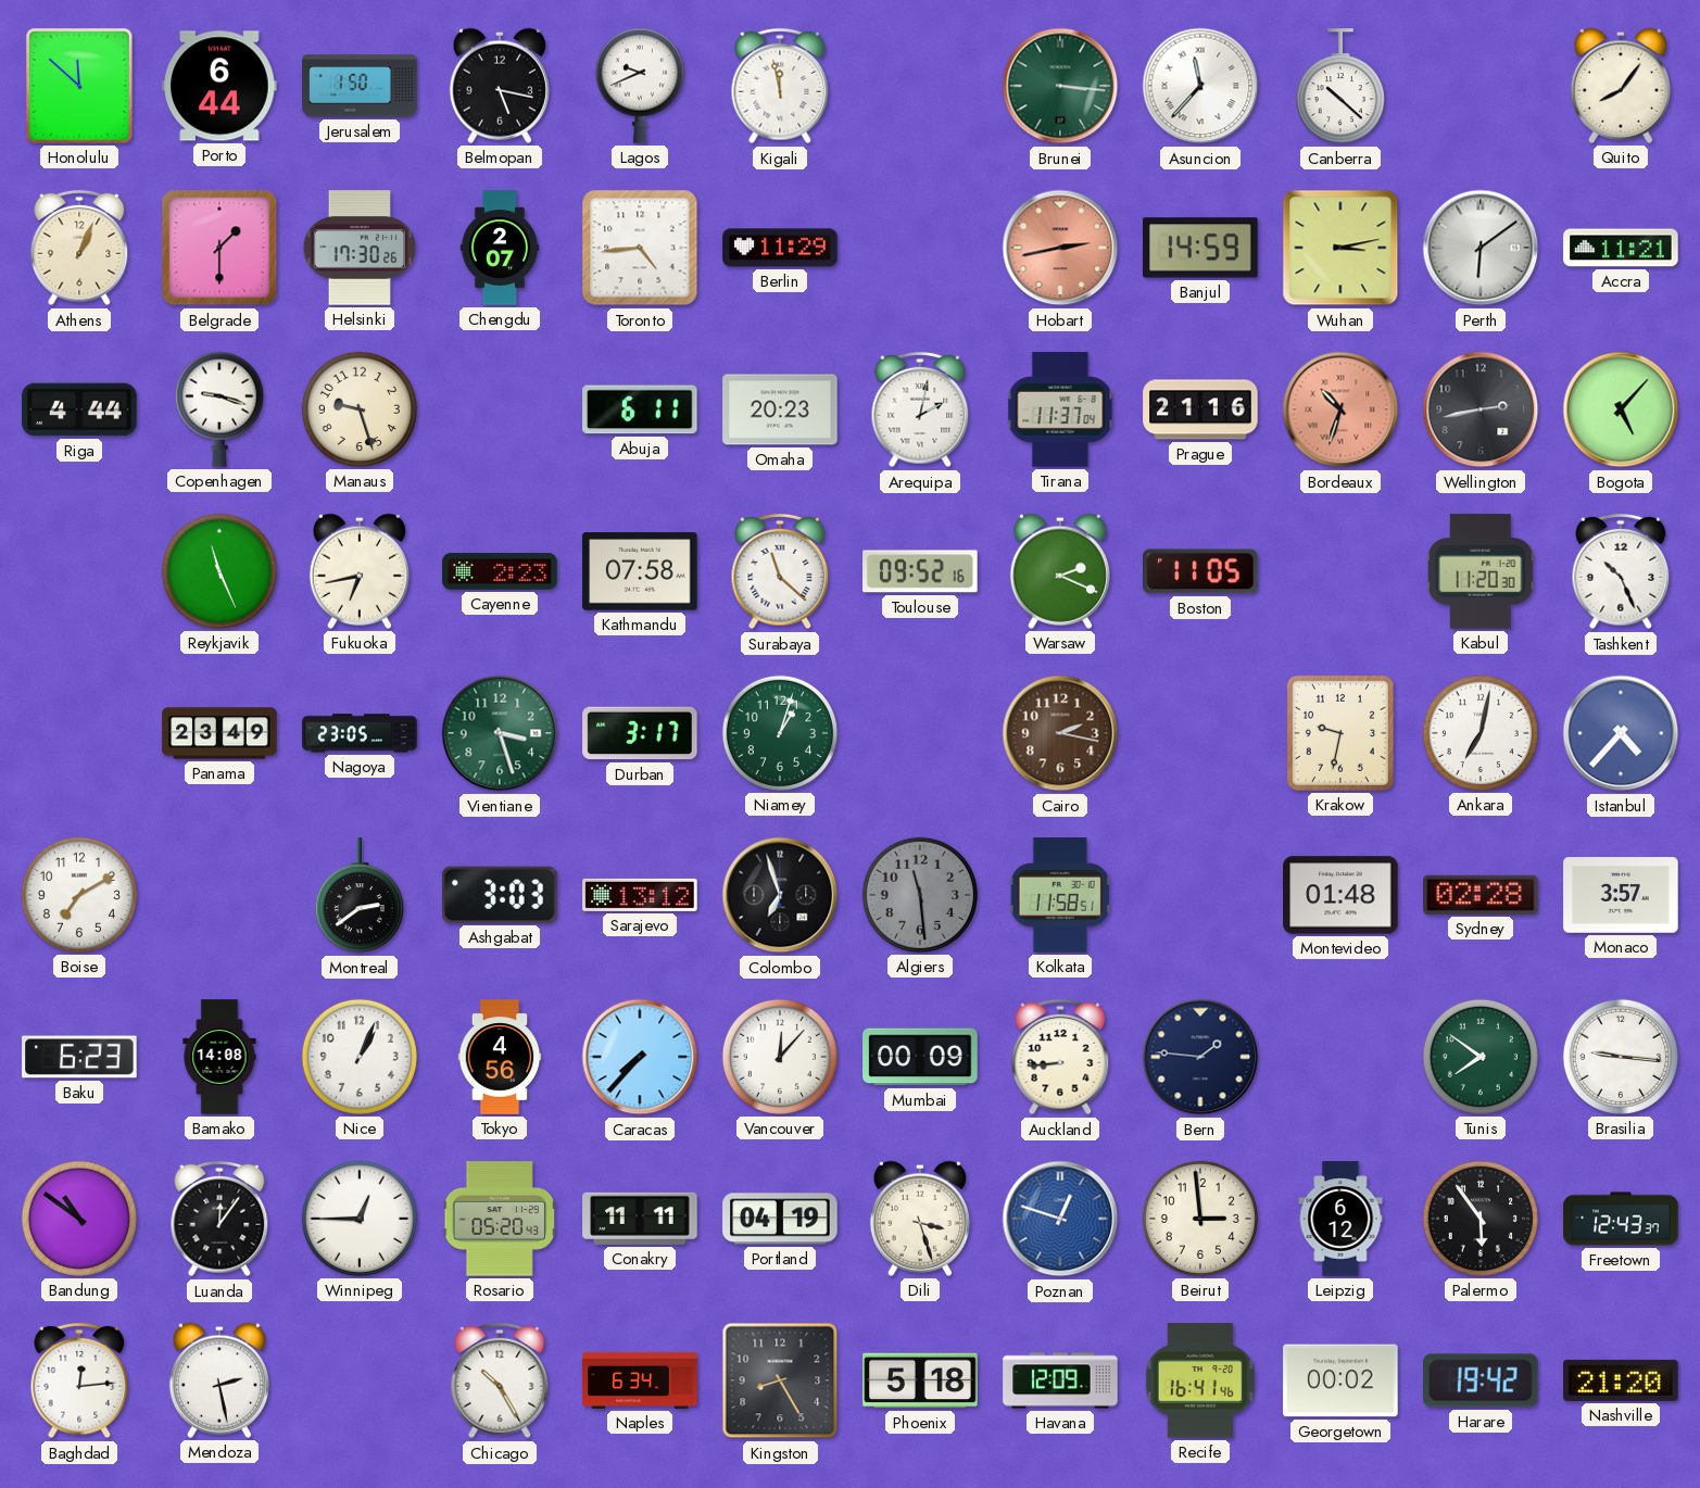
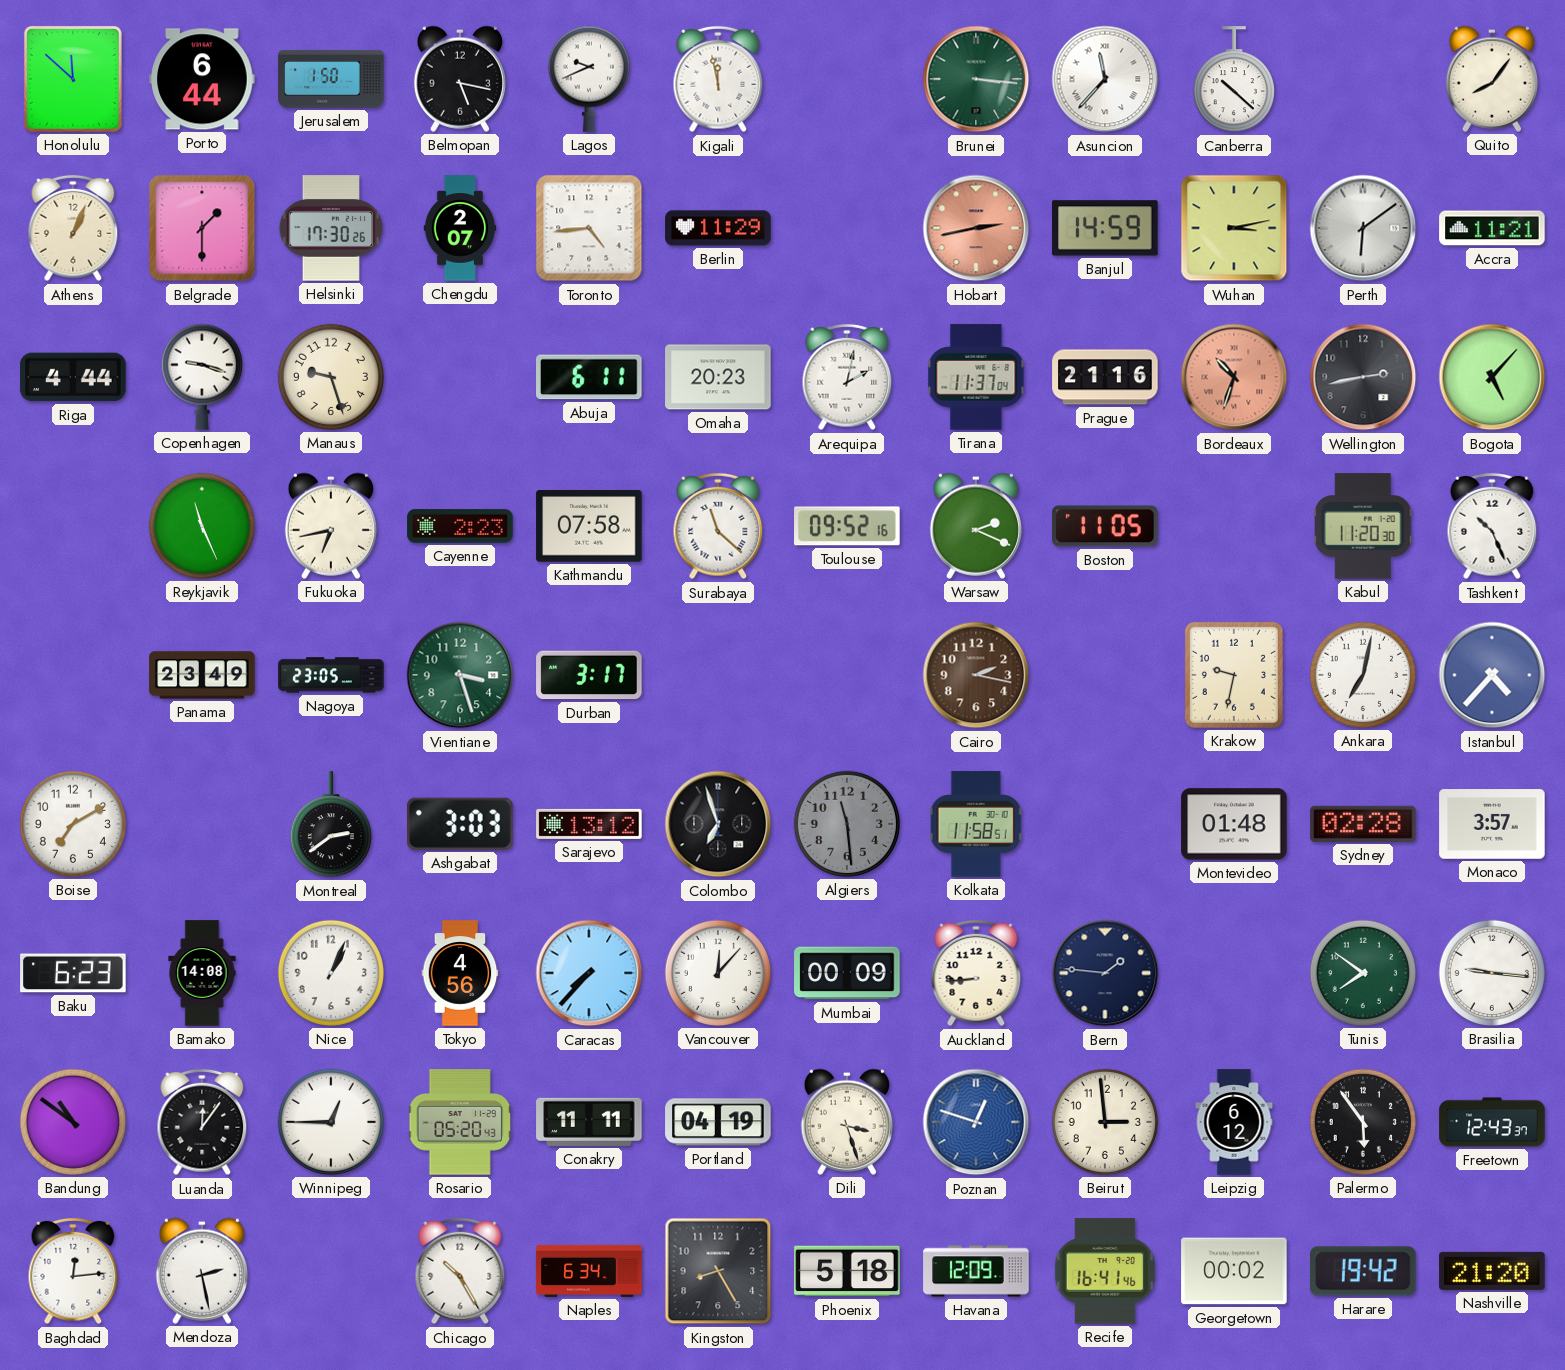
Niamey: 1:03 -> none
